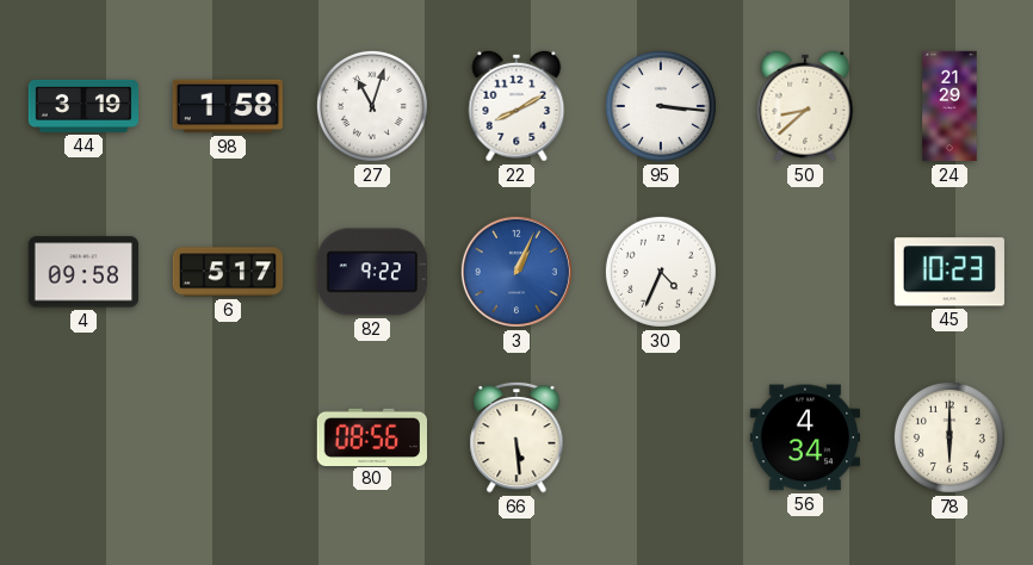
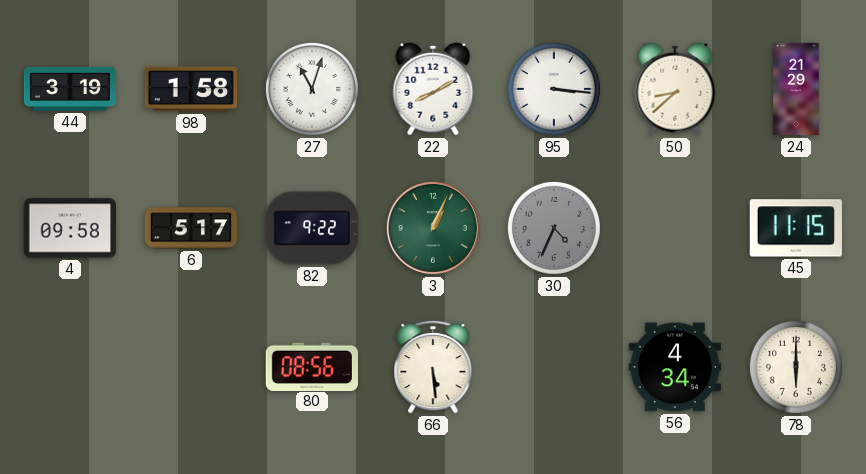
3 dial: blue -> green
30 dial: white -> grey
45: 10:23 -> 11:15
